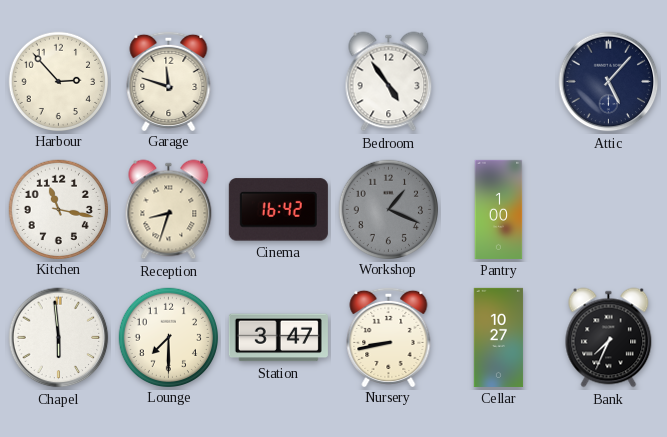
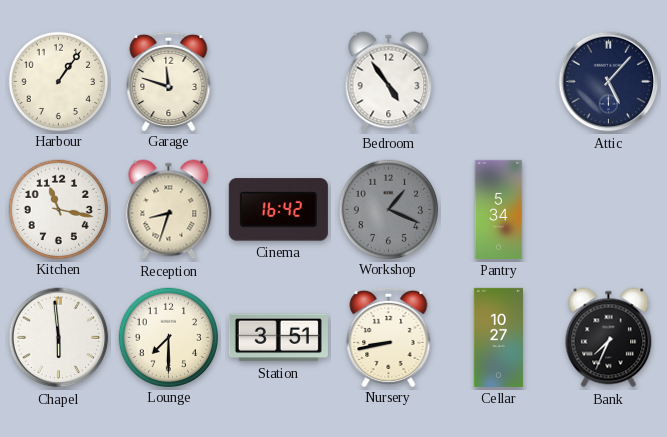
Harbour: 2:53 -> 1:06
Pantry: 1:00 -> 5:34
Station: 3:47 -> 3:51
